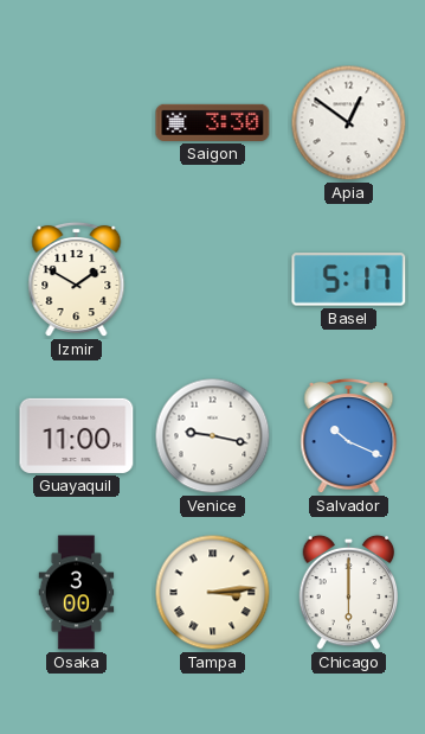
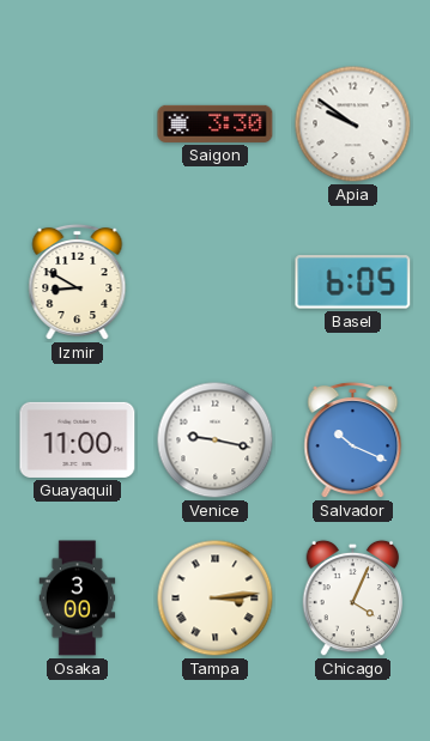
Apia: 12:51 -> 9:51
Izmir: 1:50 -> 8:50
Basel: 5:17 -> 6:05
Chicago: 6:00 -> 4:04
